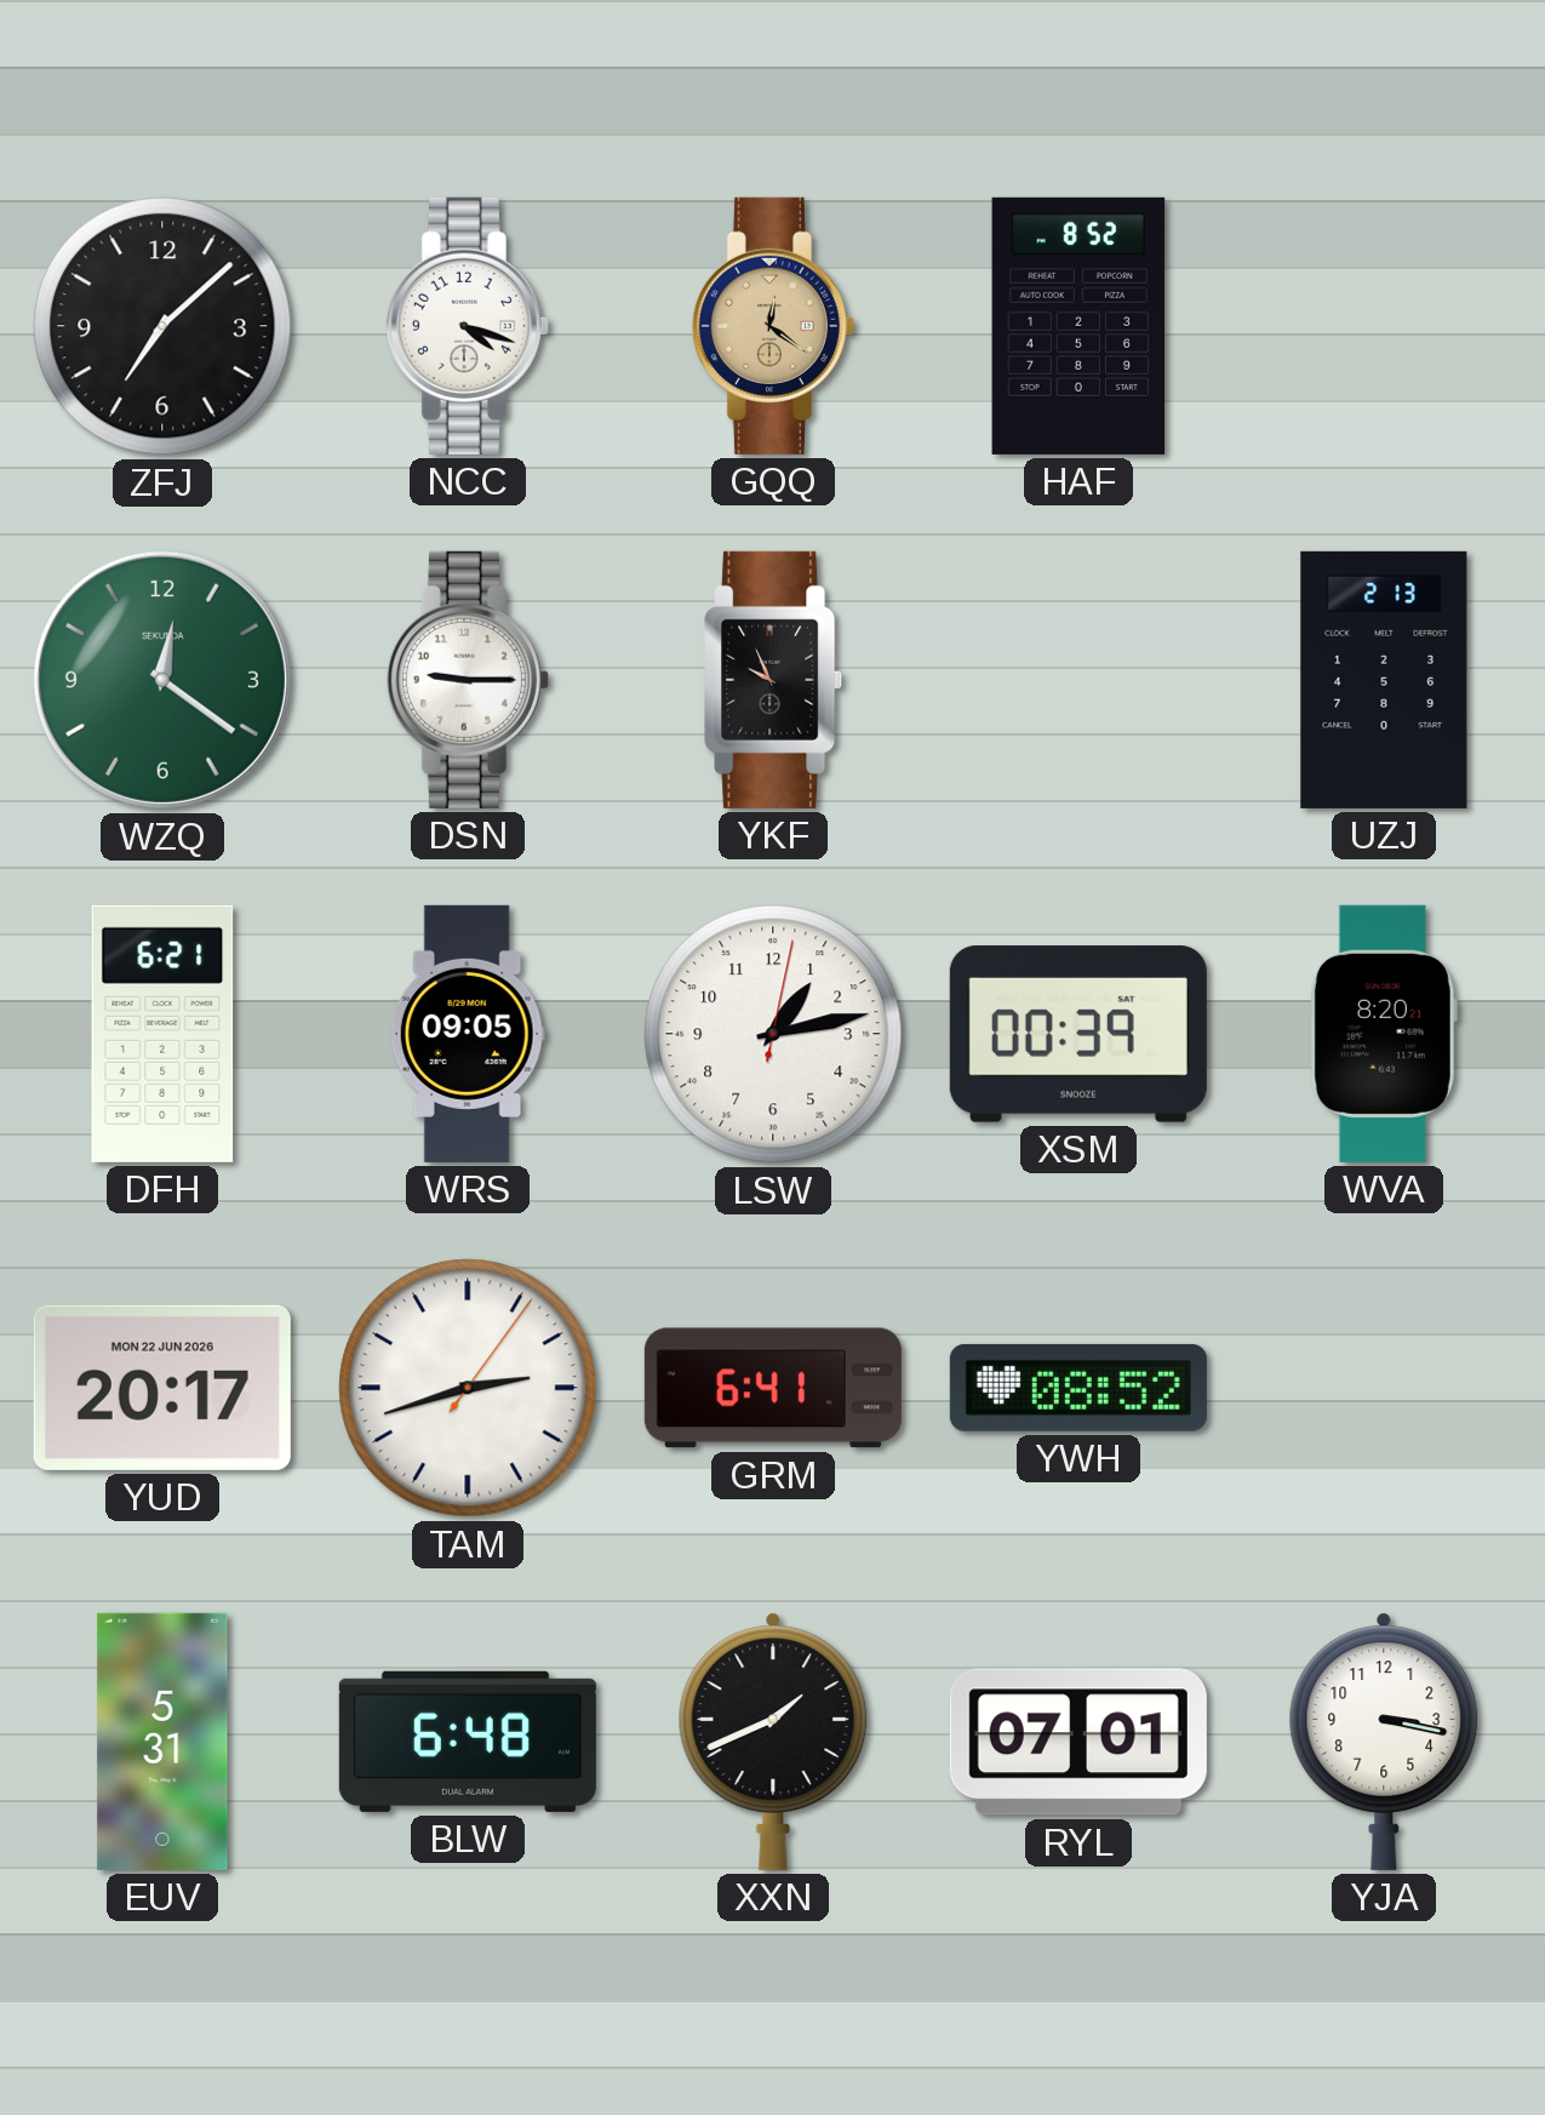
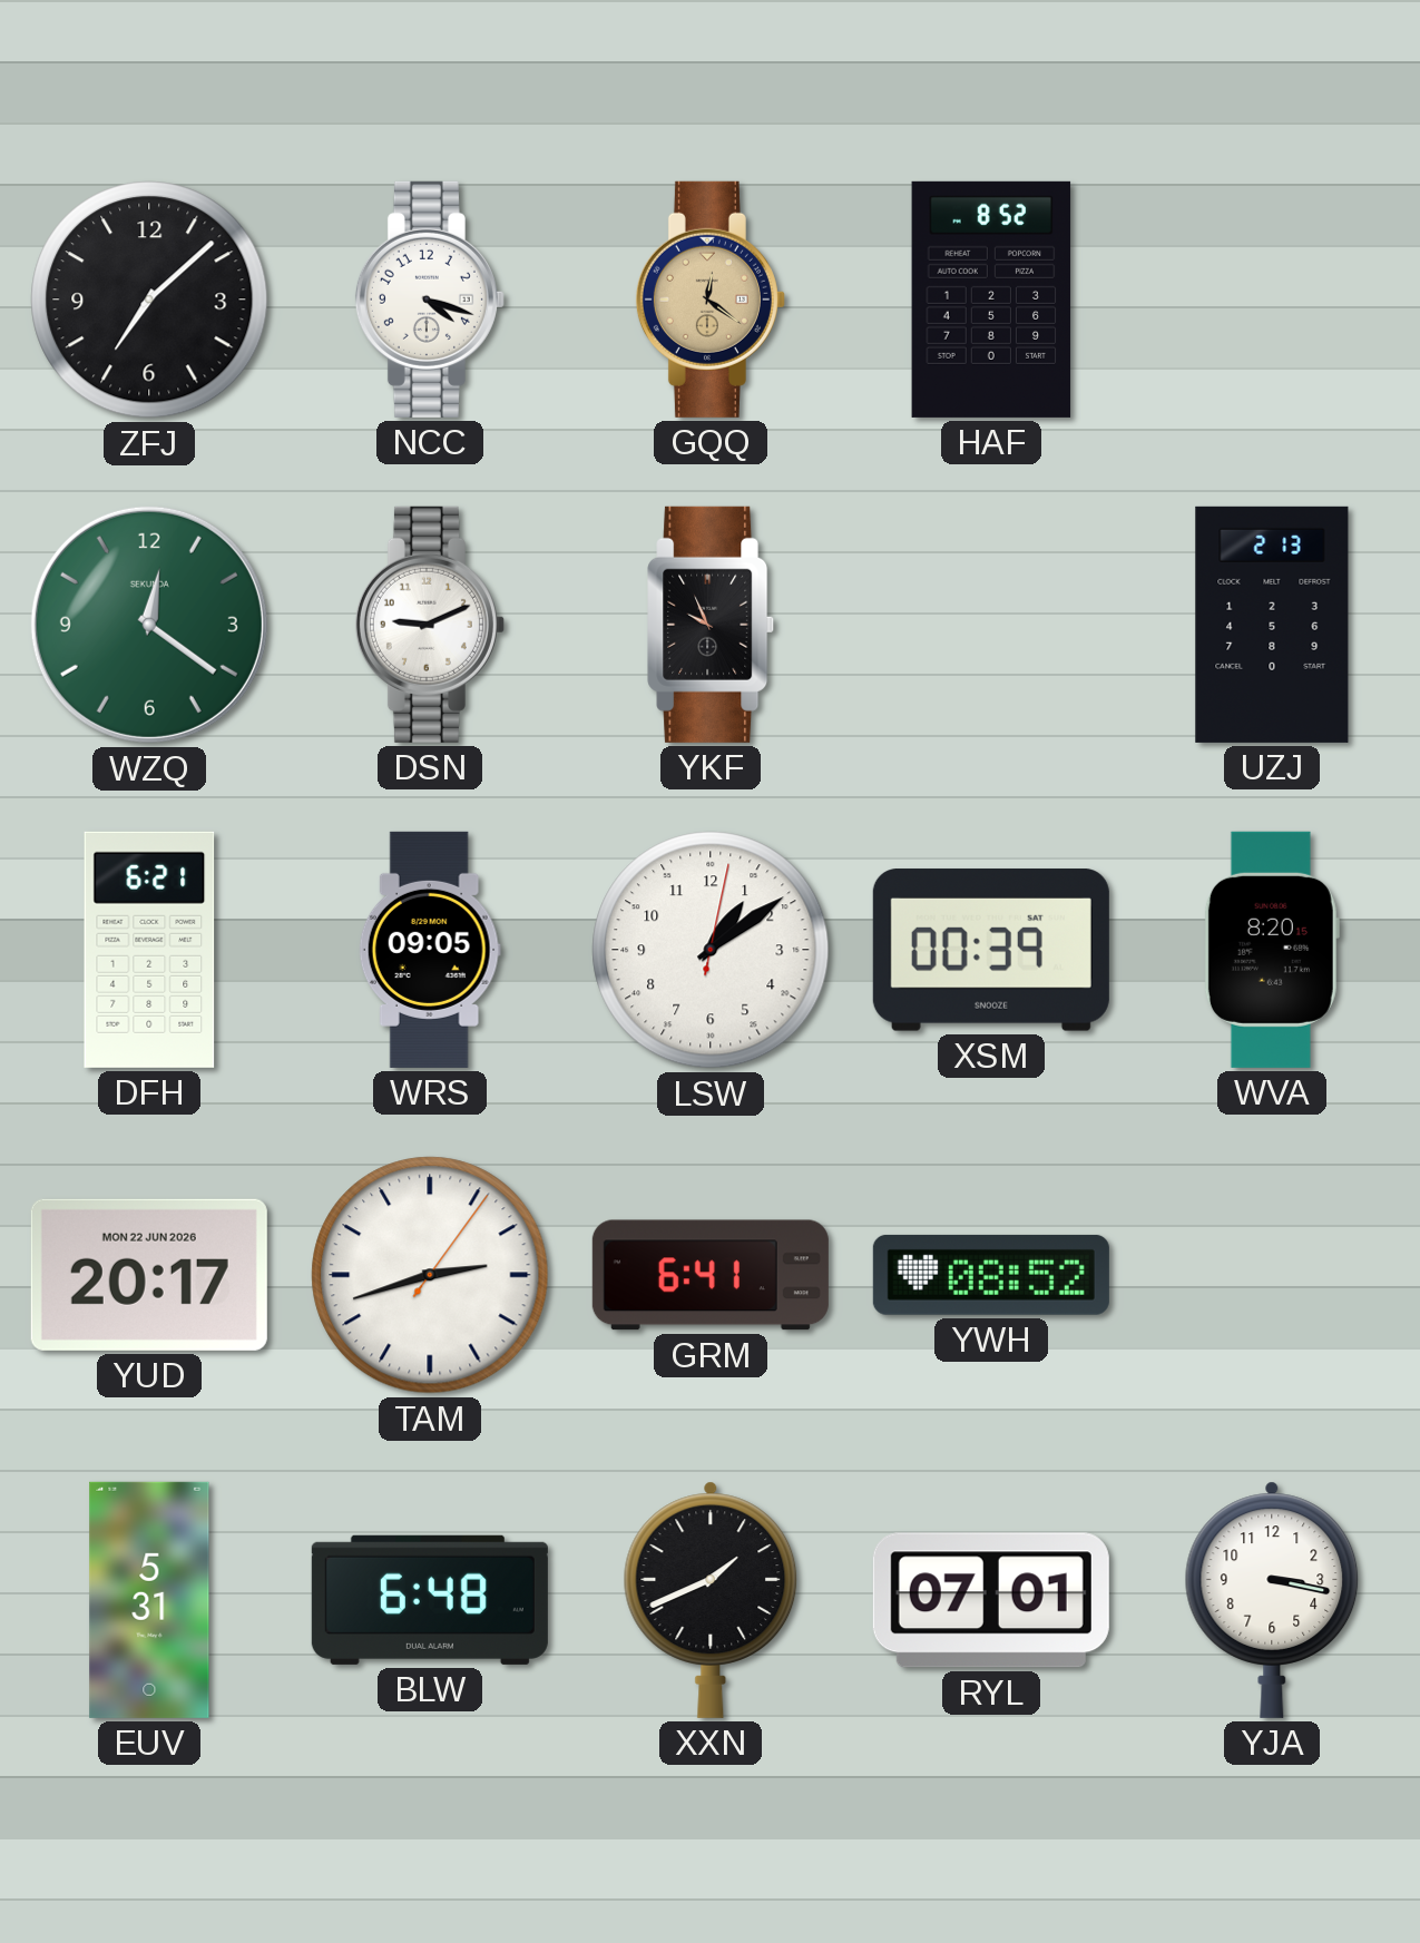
DSN: 9:15 -> 9:11
LSW: 1:13 -> 1:09
WVA: 8:20:21 -> 8:20:15
